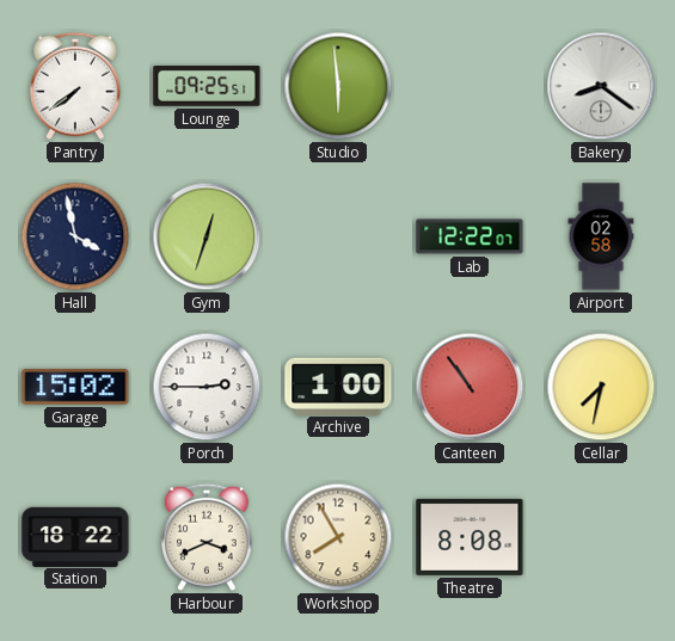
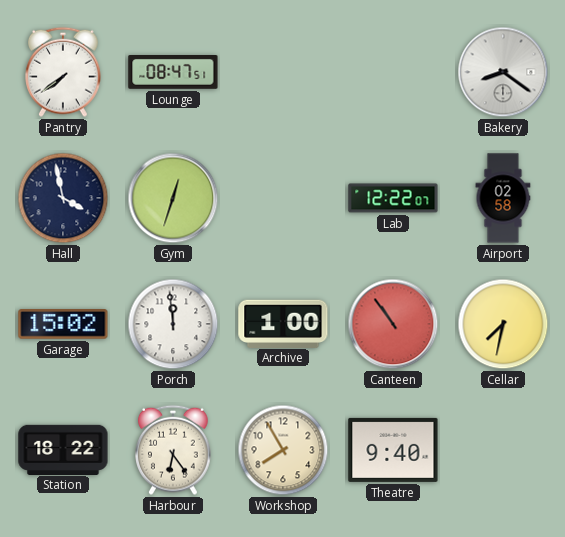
Lounge: 09:25 -> 08:47
Studio: 5:59 -> none
Porch: 2:45 -> 11:59
Harbour: 3:41 -> 6:24
Theatre: 8:08 -> 9:40
